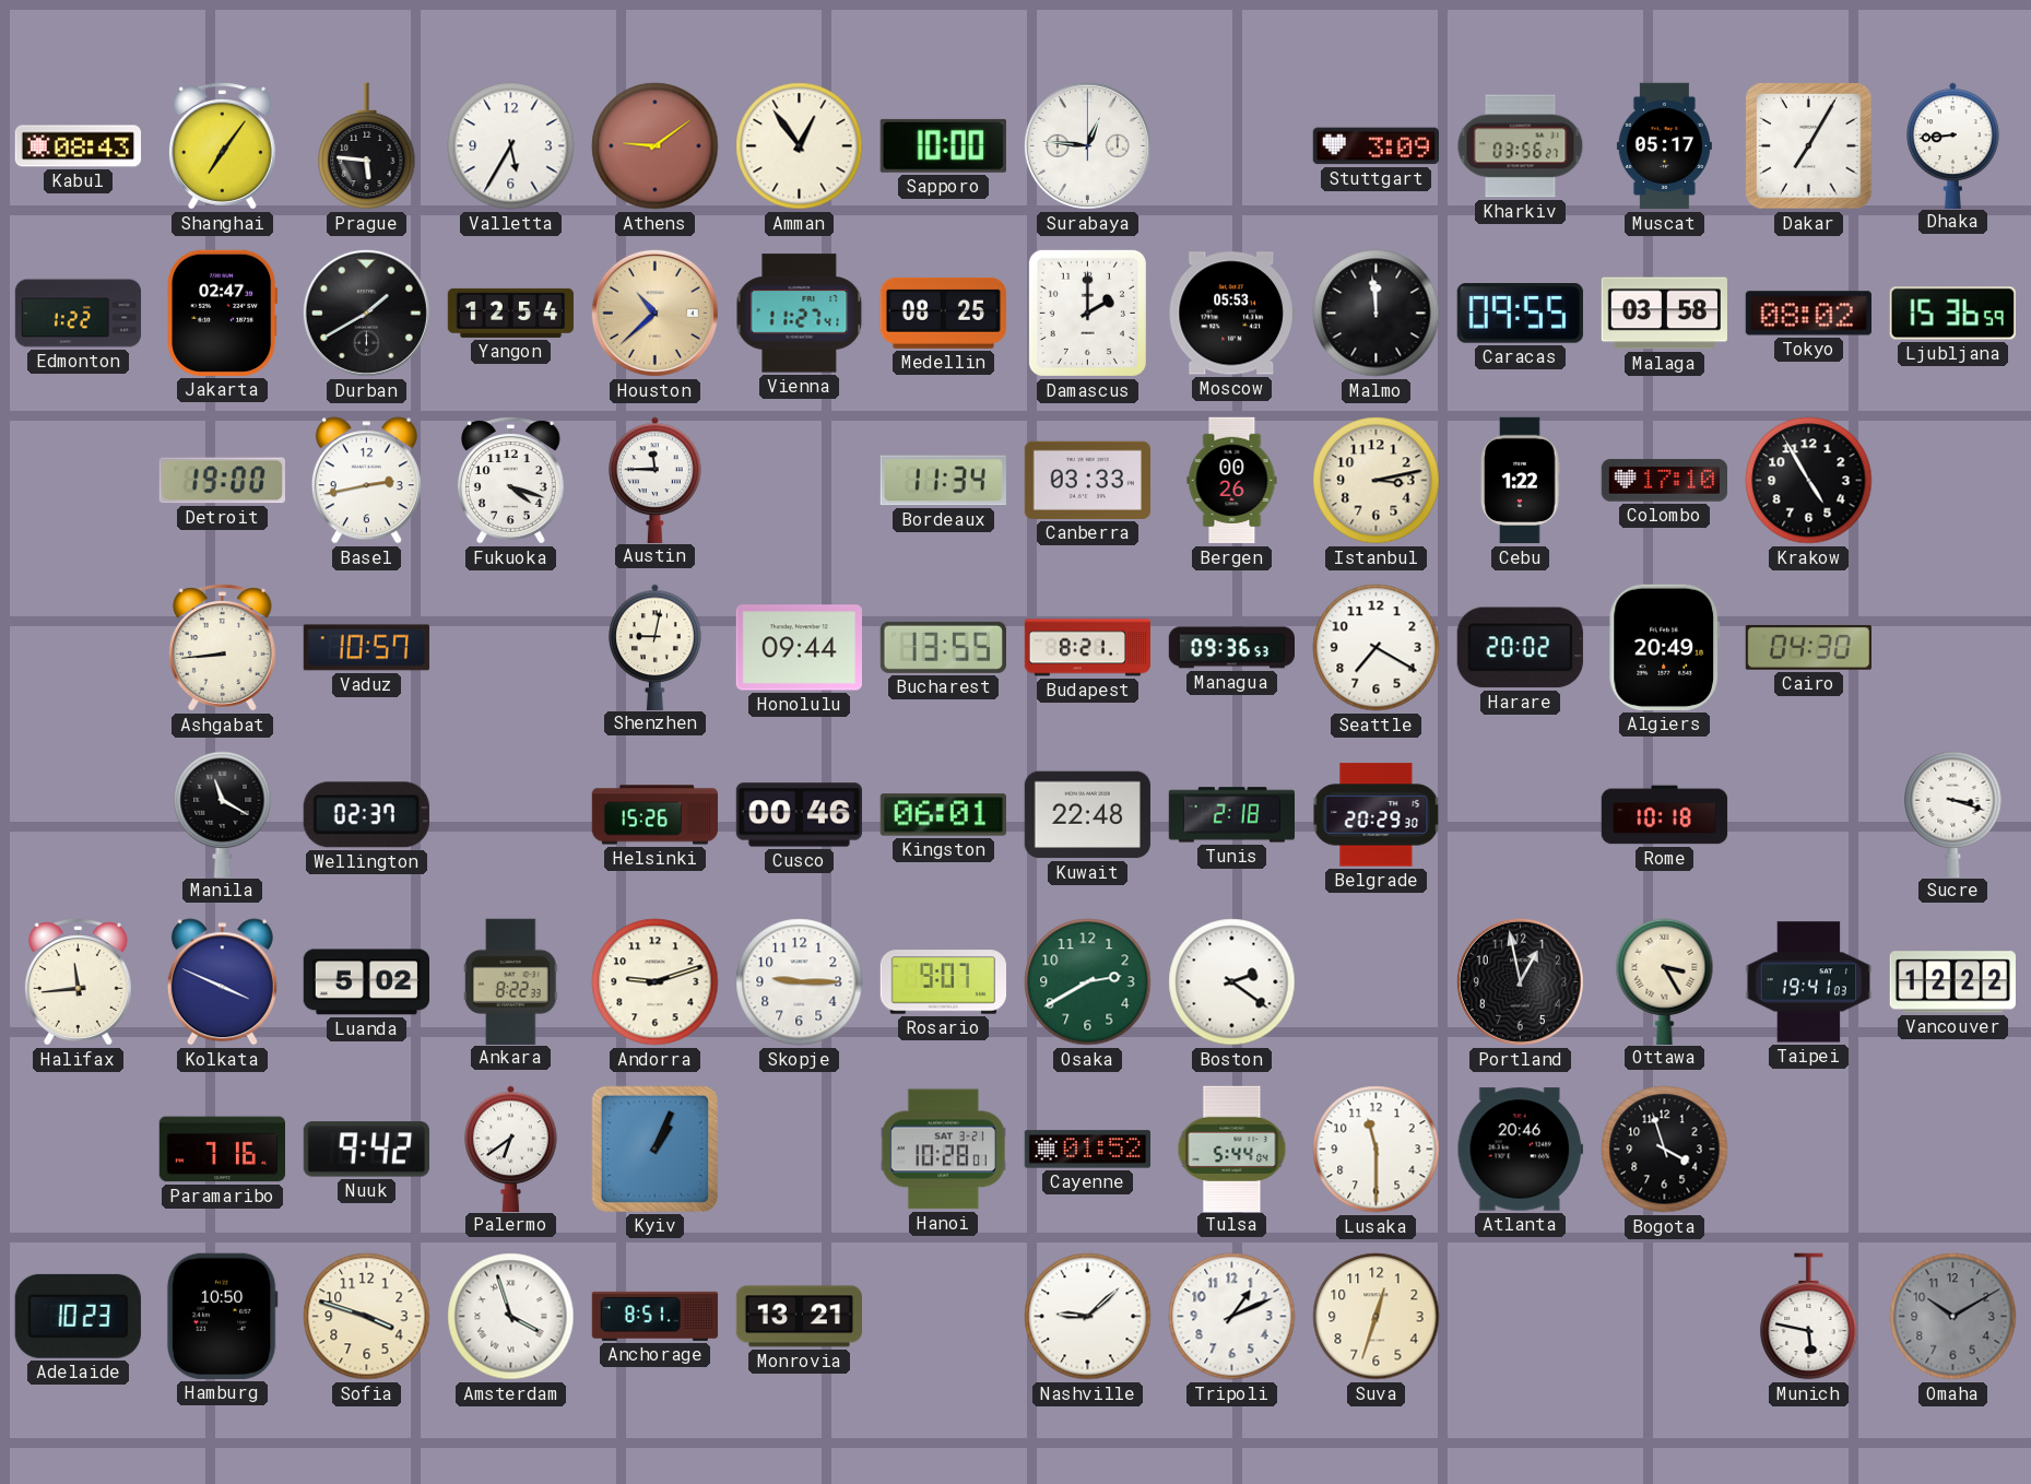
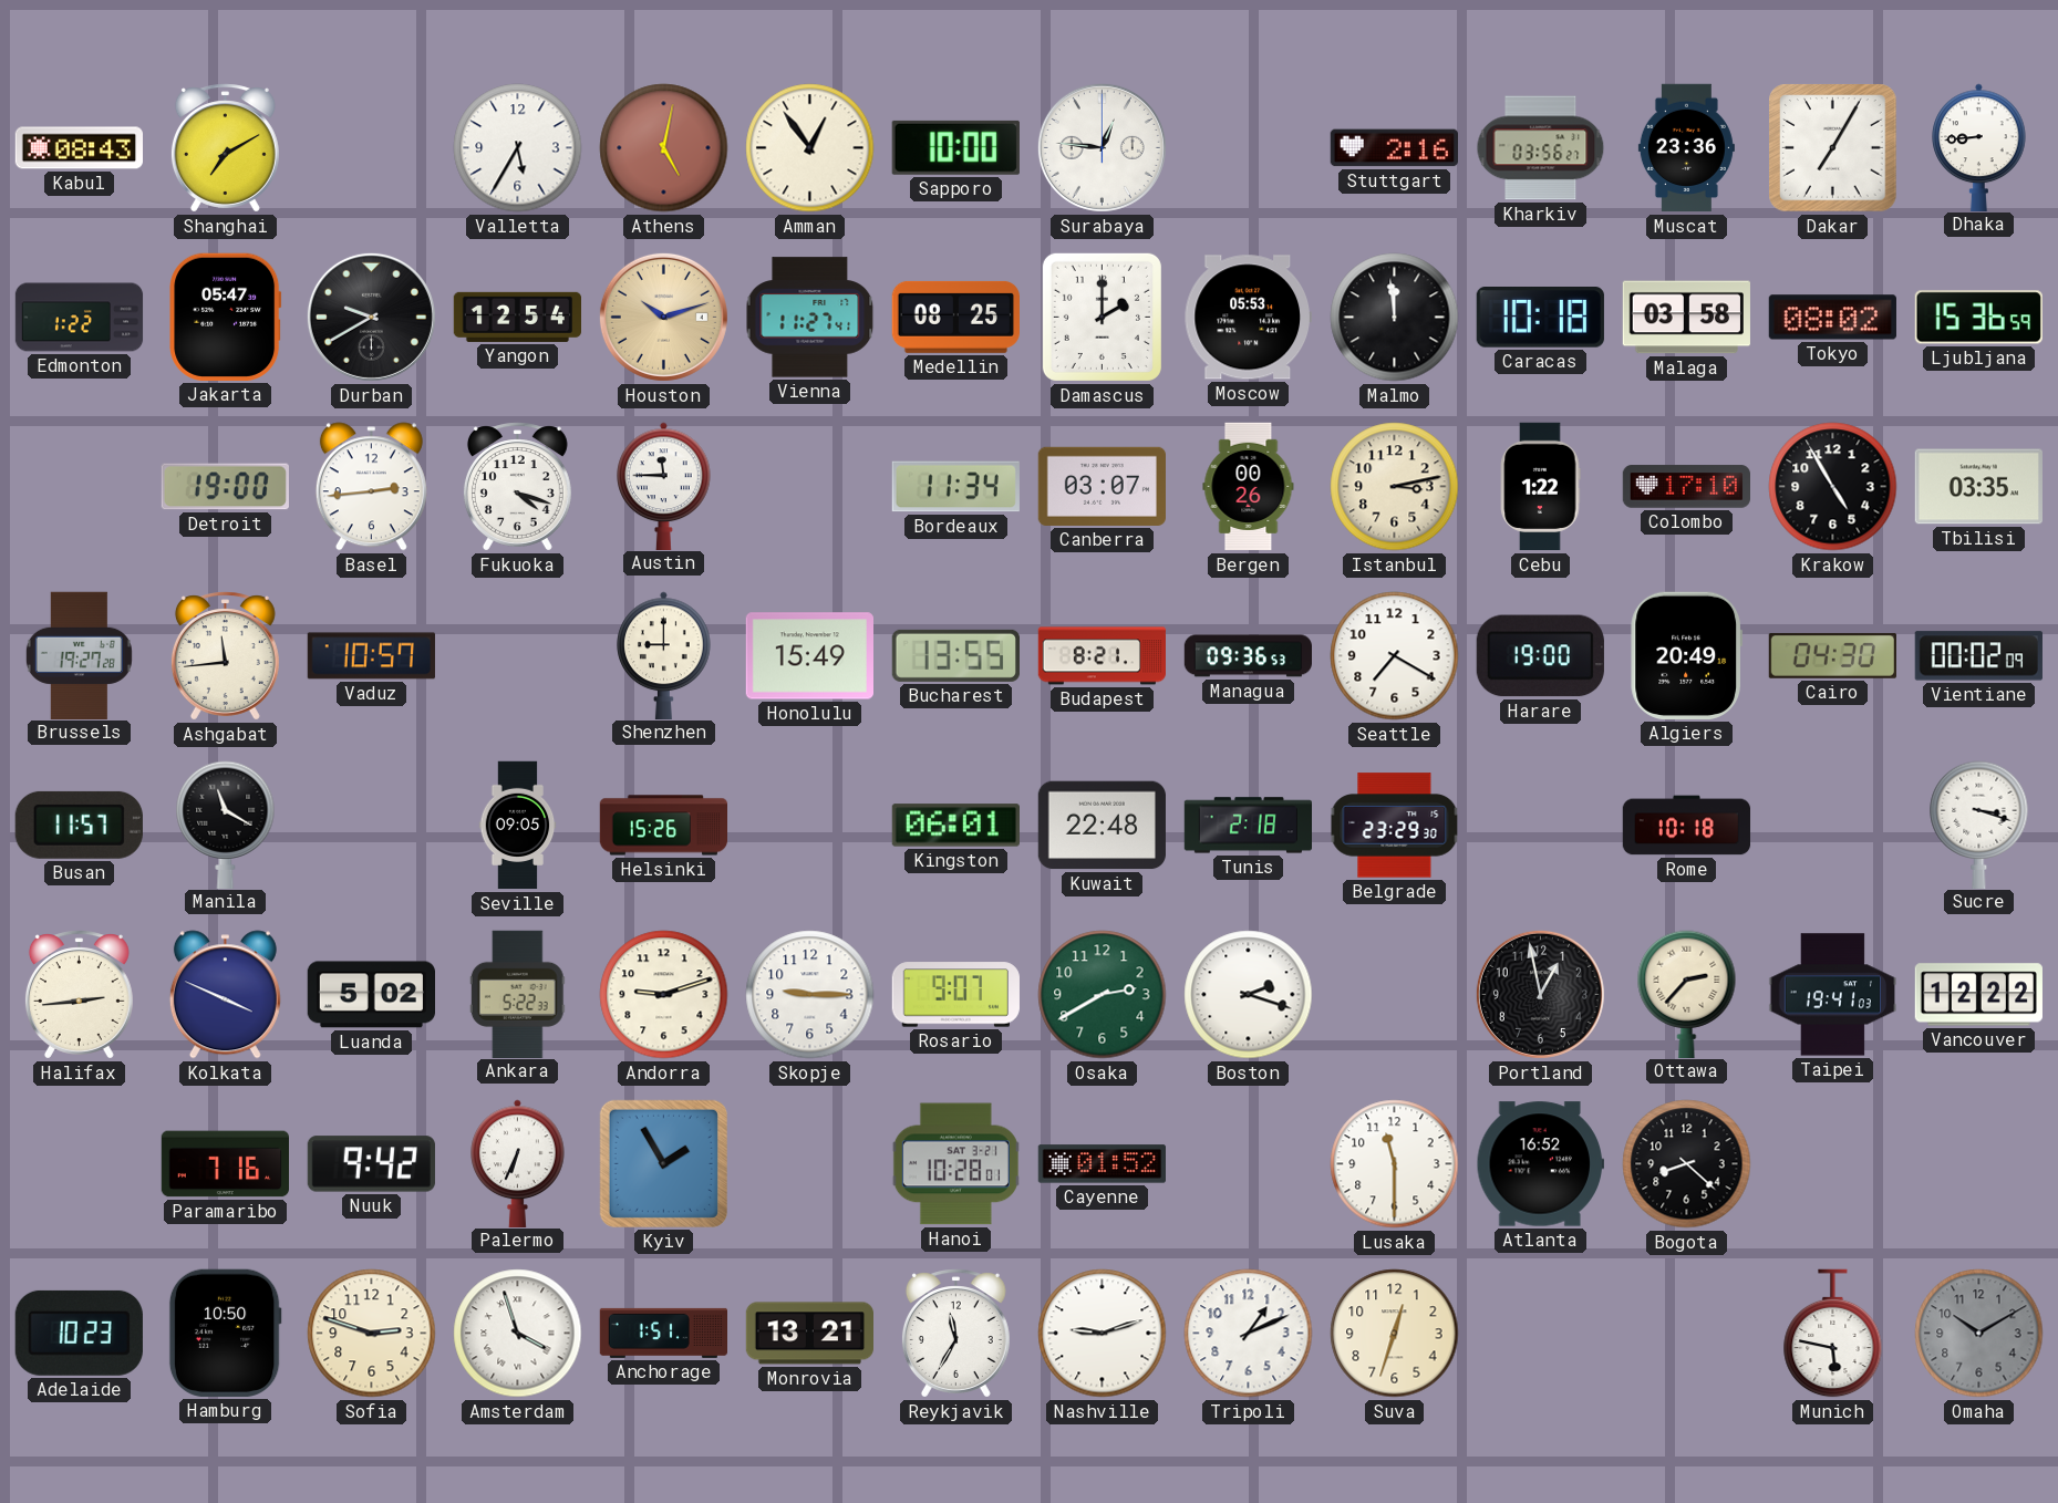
Shanghai: 7:06 -> 7:10
Prague: 5:46 -> none
Athens: 9:09 -> 5:02
Stuttgart: 3:09 -> 2:16
Muscat: 05:17 -> 23:36
Jakarta: 02:47 -> 05:47
Durban: 1:40 -> 9:40
Houston: 10:38 -> 10:12
Caracas: 09:55 -> 10:18
Basel: 2:43 -> 2:44
Canberra: 03:33 -> 03:07
Tbilisi: none -> 03:35
Brussels: none -> 19:27
Ashgabat: 8:44 -> 11:44
Shenzhen: 9:02 -> 9:00
Honolulu: 09:44 -> 15:49
Harare: 20:02 -> 19:00
Vientiane: none -> 00:02
Busan: none -> 11:57
Wellington: 02:37 -> none
Seville: none -> 09:05
Cusco: 00:46 -> none
Belgrade: 20:29 -> 23:29
Halifax: 11:44 -> 2:44
Ankara: 8:22 -> 5:22
Boston: 2:21 -> 2:18
Ottawa: 3:25 -> 2:37
Palermo: 6:39 -> 6:34
Kyiv: 1:04 -> 1:55
Tulsa: 5:44 -> none
Atlanta: 20:46 -> 16:52
Bogota: 3:57 -> 8:22
Sofia: 3:48 -> 2:48
Anchorage: 8:51 -> 1:51
Reykjavik: none -> 11:35
Nashville: 9:08 -> 9:12
